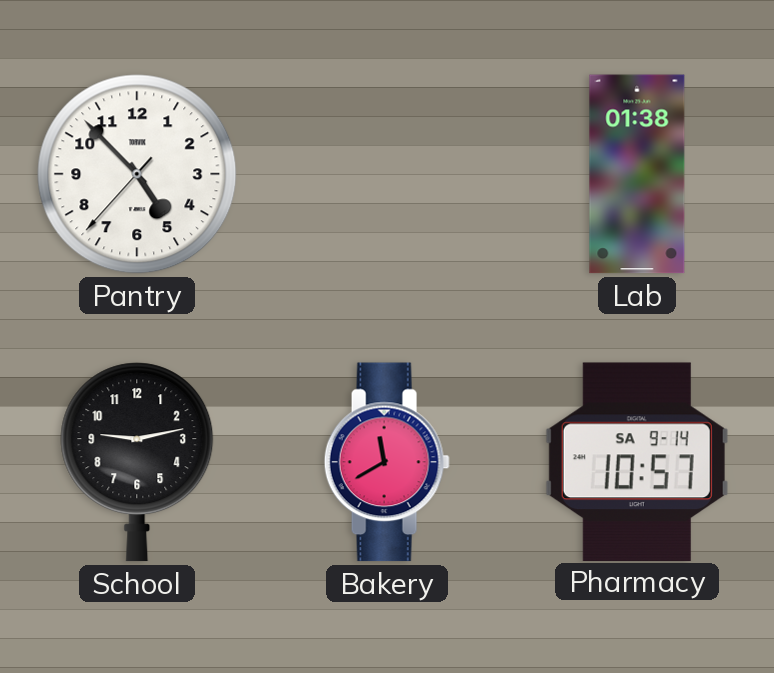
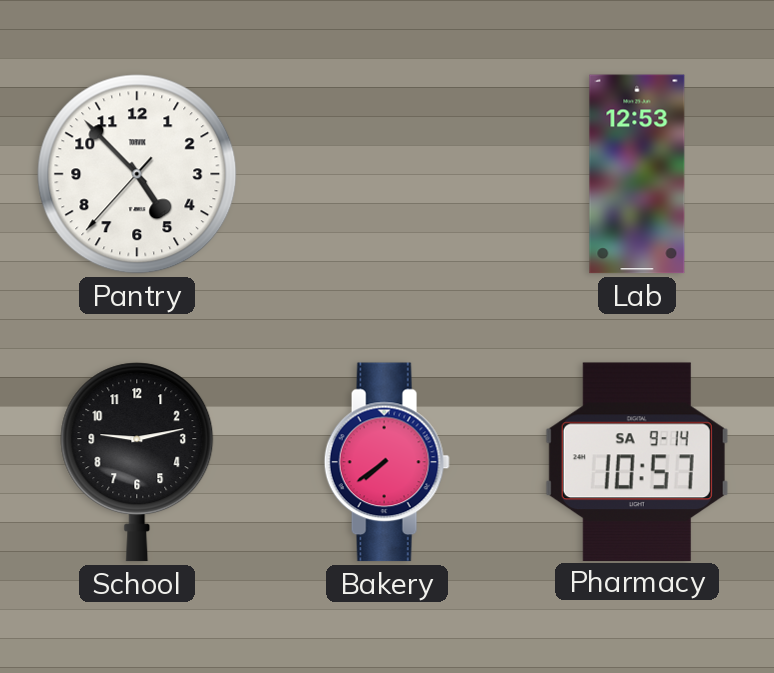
Lab: 01:38 -> 12:53
Bakery: 11:40 -> 7:39
